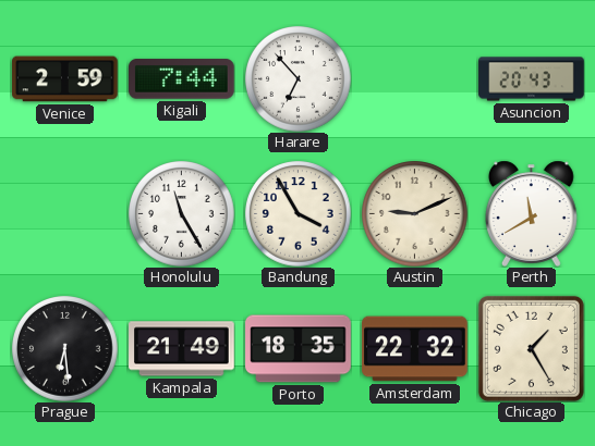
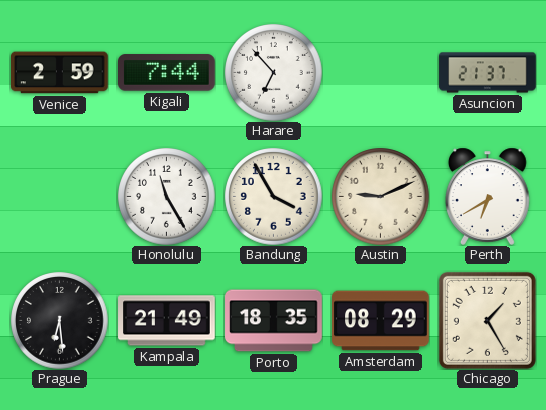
Asuncion: 20:43 -> 21:37
Perth: 11:40 -> 6:40
Amsterdam: 22:32 -> 08:29
